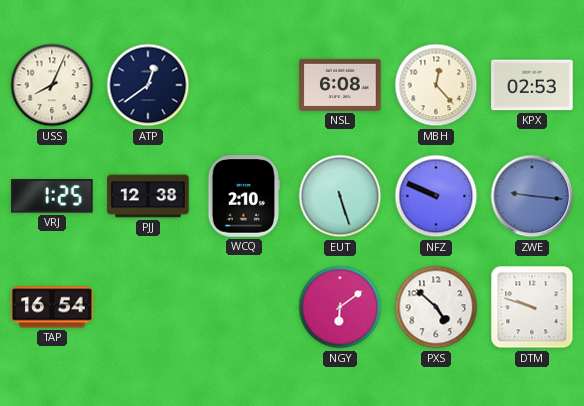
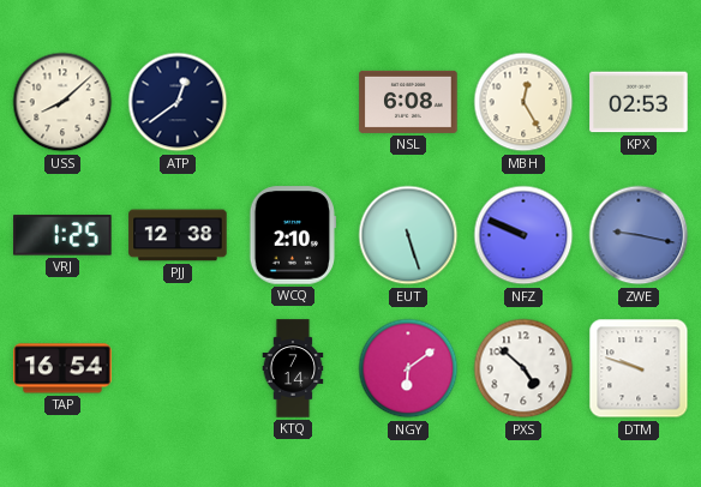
USS: 8:04 -> 8:08
MBH: 12:23 -> 12:25
ZWE: 9:16 -> 9:17
KTQ: none -> 7:14
